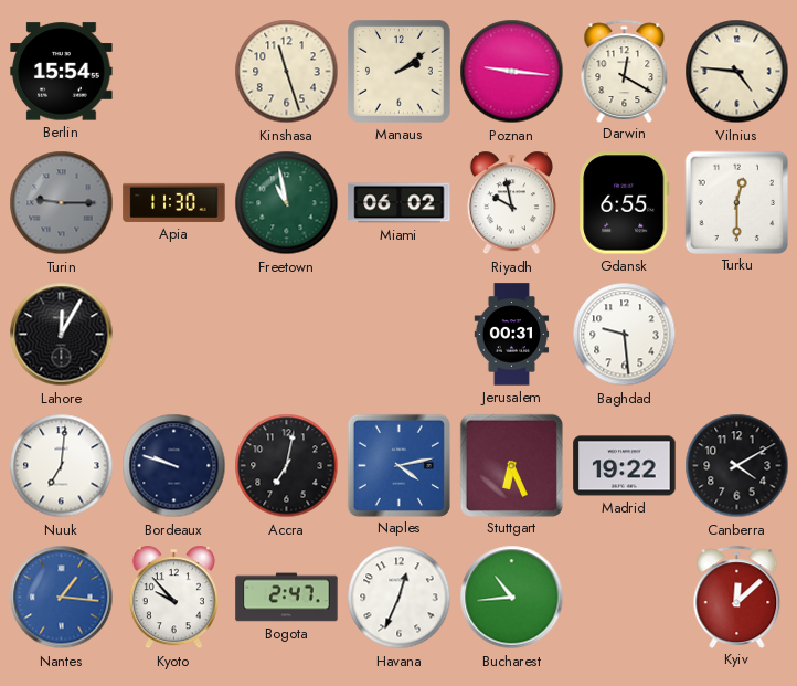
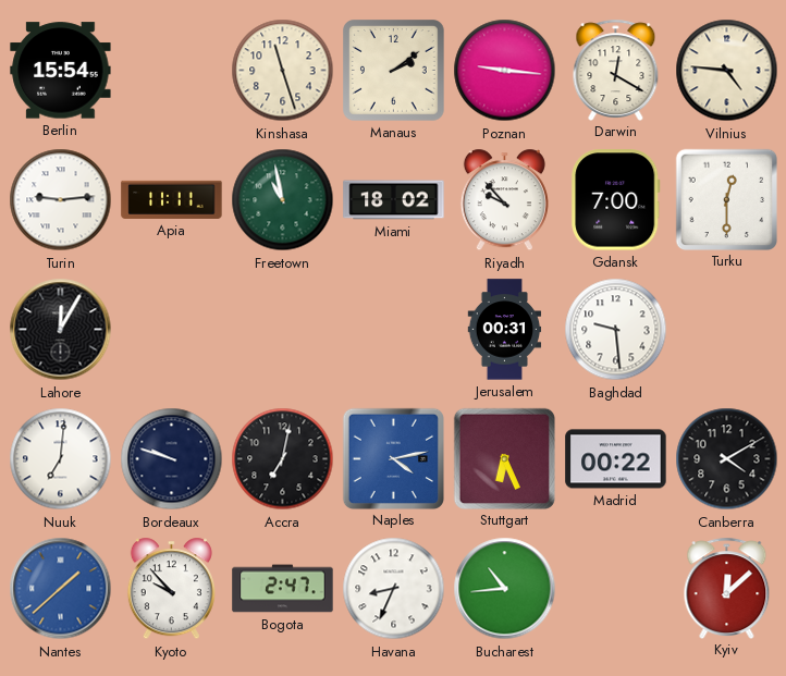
Turin: 9:15 -> 9:14
Turin dial: grey -> white
Apia: 11:30 -> 11:11
Miami: 06:02 -> 18:02
Riyadh: 9:58 -> 9:53
Gdansk: 6:55 -> 7:00
Madrid: 19:22 -> 00:22
Nantes: 1:16 -> 1:38
Havana: 12:34 -> 8:34
